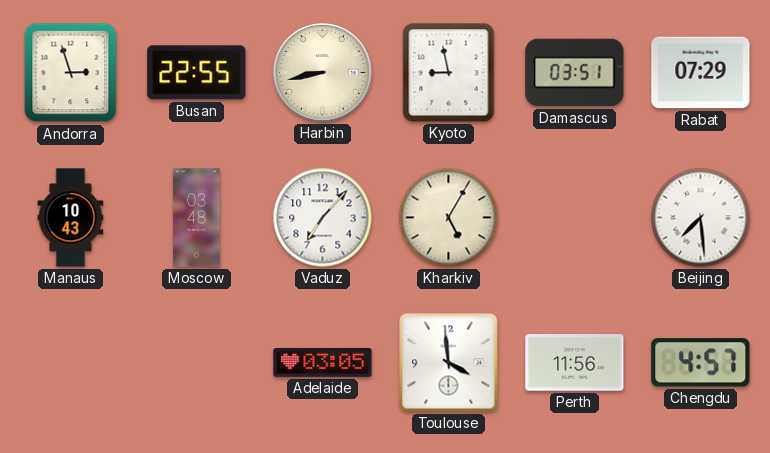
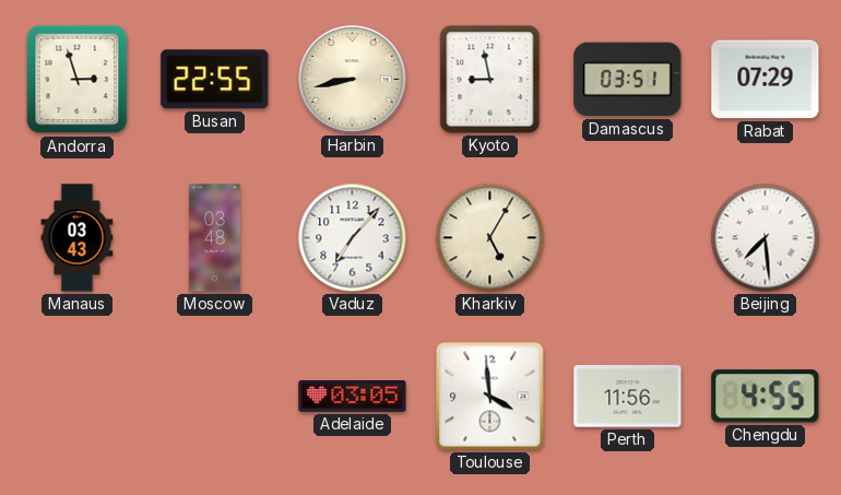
Manaus: 10:43 -> 03:43
Chengdu: 4:57 -> 4:55
